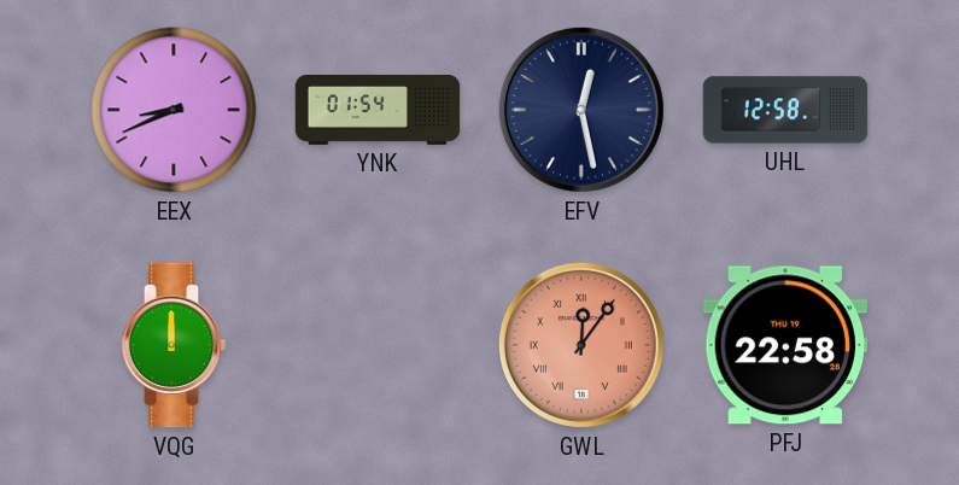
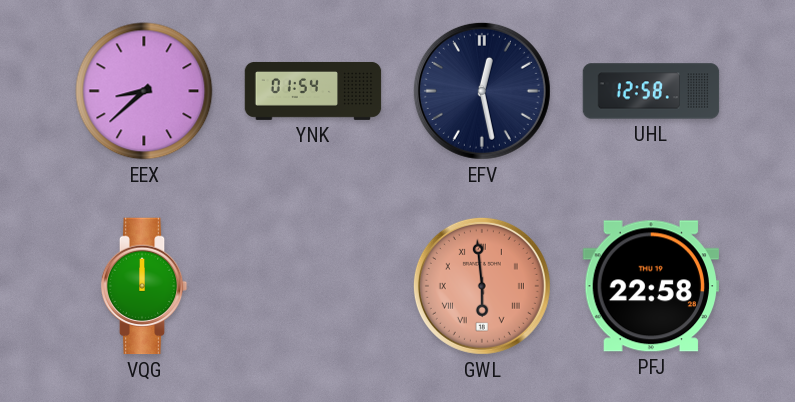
EEX: 8:41 -> 8:38
GWL: 12:06 -> 5:59
